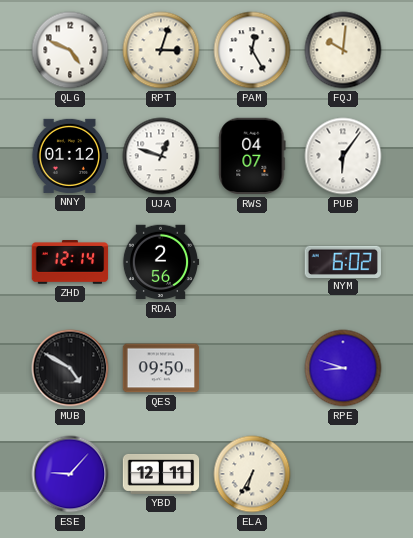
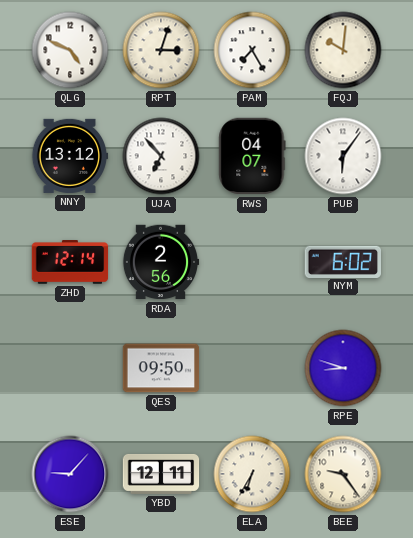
PAM: 12:25 -> 7:25
NNY: 01:12 -> 13:12
UJA: 12:48 -> 6:53
MUB: 4:50 -> none
BEE: none -> 9:24
